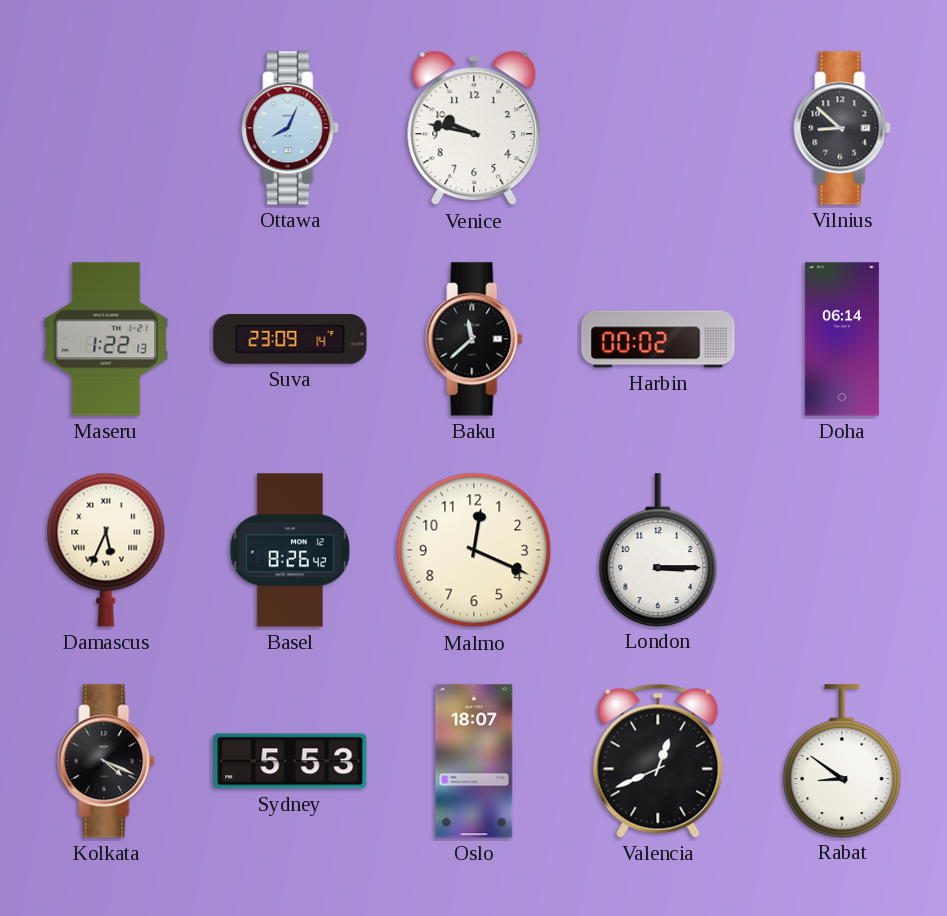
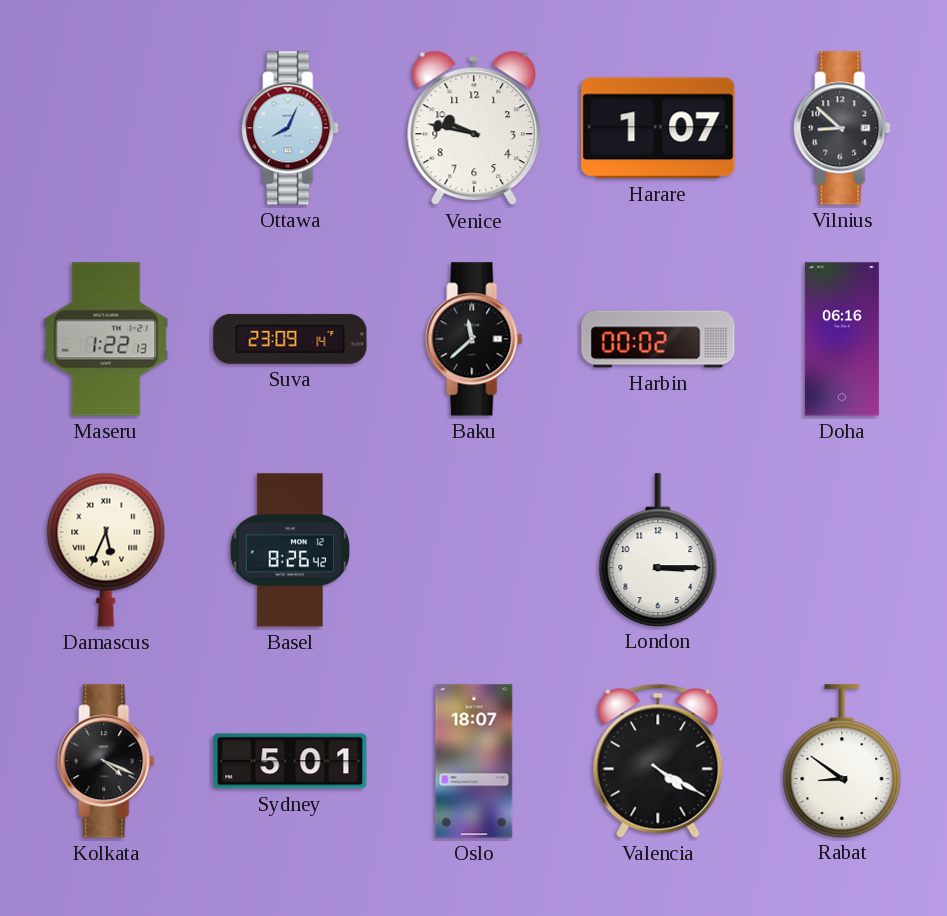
Harare: none -> 1:07
Doha: 06:14 -> 06:16
Malmo: 12:19 -> none
Sydney: 5:53 -> 5:01
Valencia: 12:41 -> 4:20
